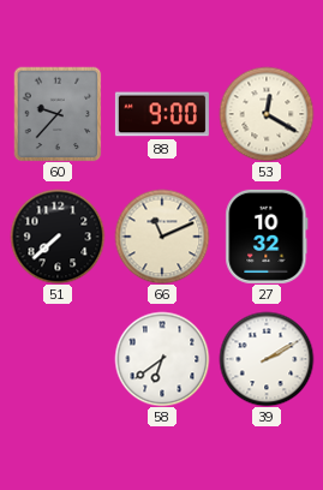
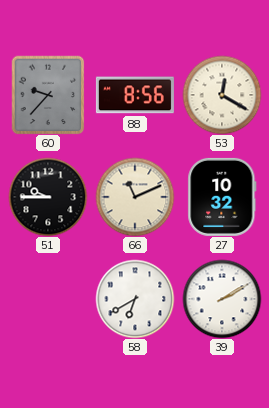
88: 9:00 -> 8:56
51: 7:38 -> 9:45
58: 6:39 -> 6:40
